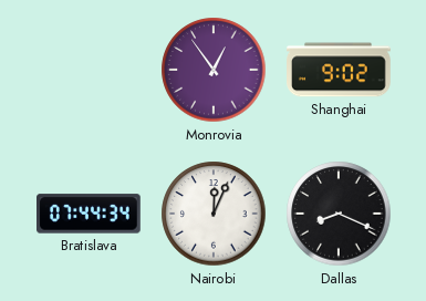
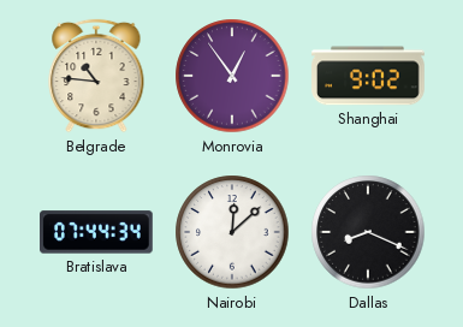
Belgrade: none -> 10:46
Nairobi: 12:04 -> 12:08
